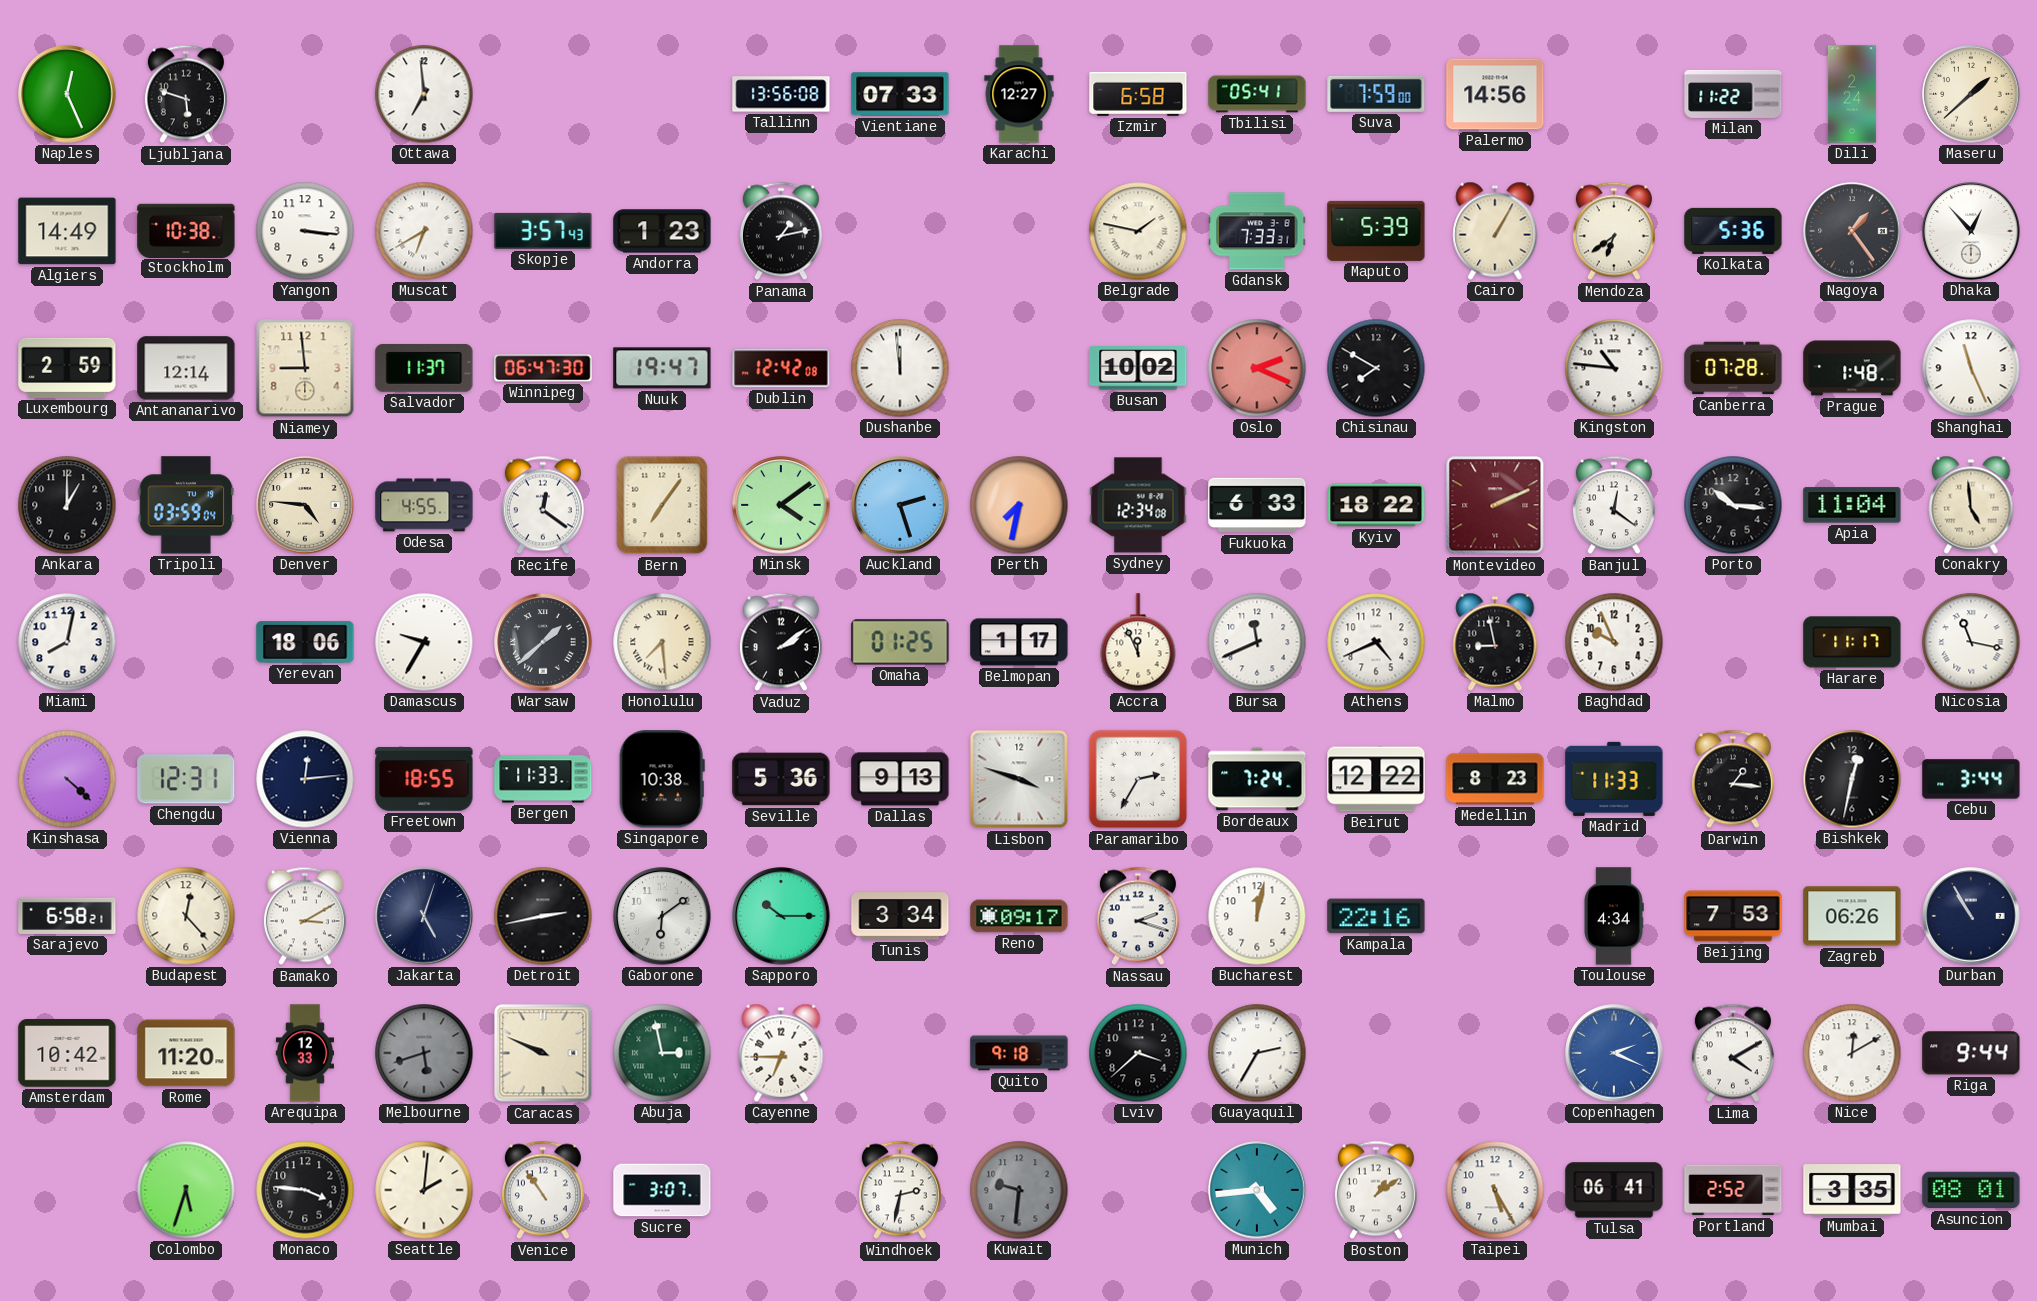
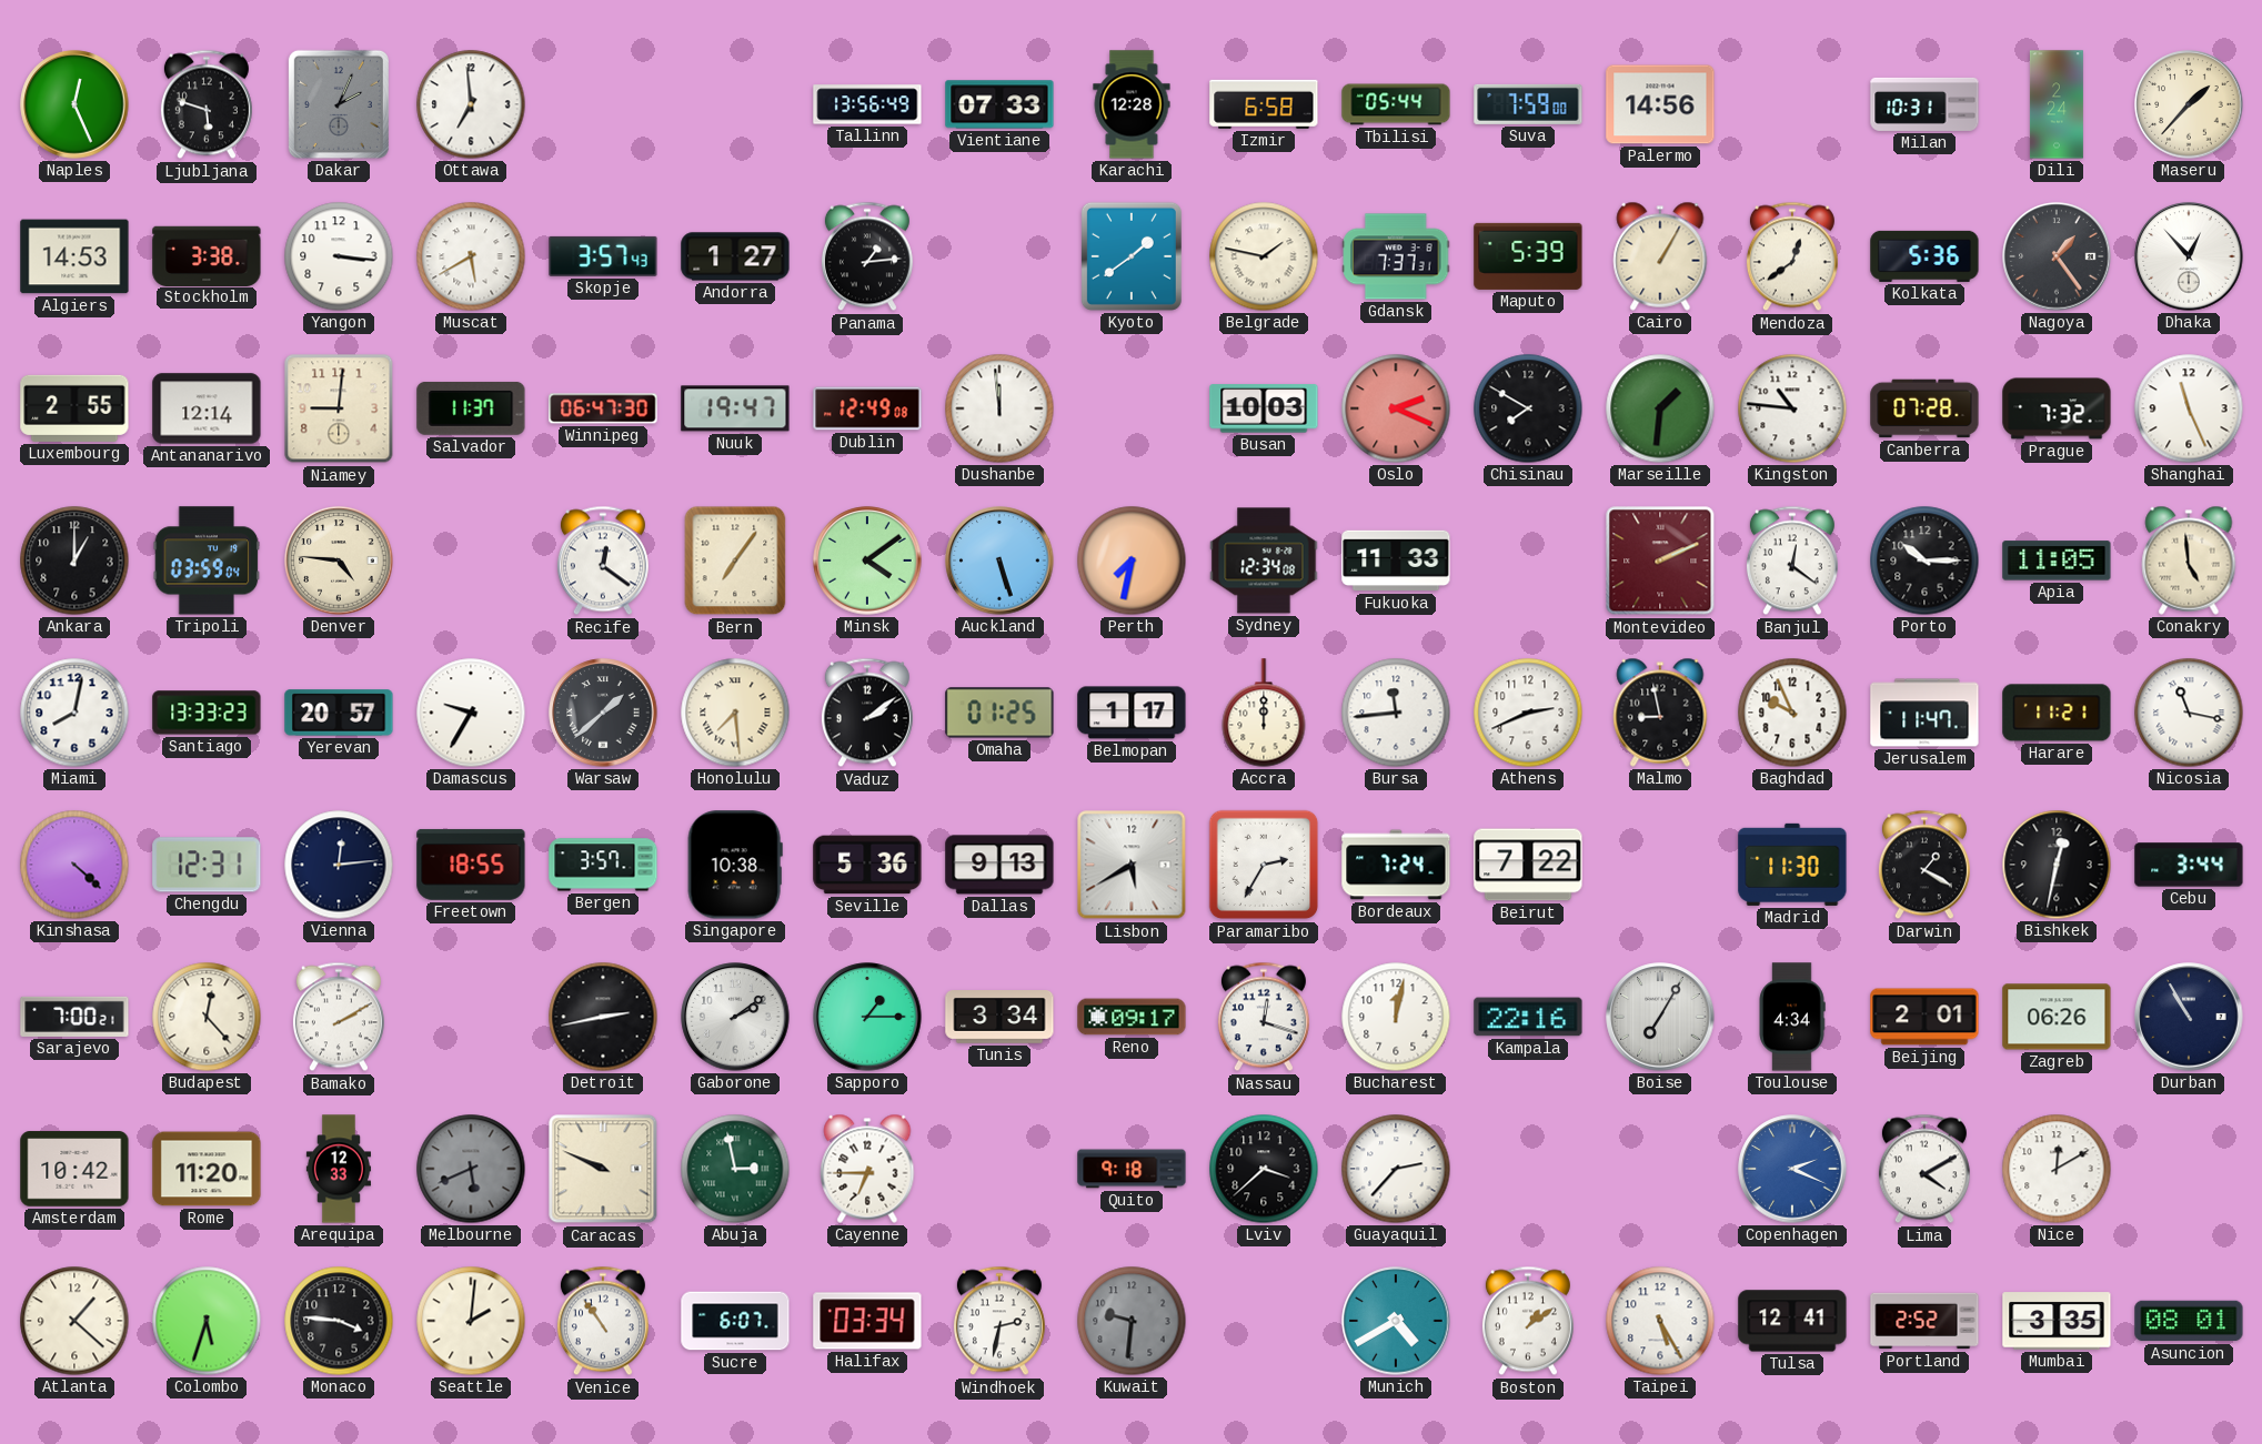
Dakar: none -> 2:04
Tallinn: 13:56:08 -> 13:56:49
Karachi: 12:27 -> 12:28
Tbilisi: 05:41 -> 05:44
Milan: 11:22 -> 10:31
Maseru: 1:38 -> 1:37
Algiers: 14:49 -> 14:53
Stockholm: 10:38 -> 3:38
Muscat: 6:40 -> 5:40
Andorra: 1:23 -> 1:27
Panama: 1:13 -> 1:14
Kyoto: none -> 1:39
Gdansk: 7:33 -> 7:37
Mendoza: 6:39 -> 12:39
Luxembourg: 2:59 -> 2:55
Niamey: 8:59 -> 9:01
Dublin: 12:42 -> 12:49
Busan: 10:02 -> 10:03
Marseille: none -> 1:31
Prague: 1:48 -> 7:32
Odesa: 4:55 -> none
Auckland: 2:27 -> 5:27
Fukuoka: 6:33 -> 11:33
Kyiv: 18:22 -> none
Porto: 10:16 -> 10:15
Apia: 11:04 -> 11:05
Santiago: none -> 13:33
Yerevan: 18:06 -> 20:57
Accra: 11:56 -> 12:00
Bursa: 11:41 -> 11:44
Athens: 4:41 -> 2:41
Jerusalem: none -> 11:47
Harare: 11:17 -> 11:21
Bergen: 11:33 -> 3:57
Lisbon: 3:48 -> 5:40
Beirut: 12:22 -> 7:22
Medellin: 8:23 -> none
Madrid: 11:33 -> 11:30
Darwin: 1:16 -> 1:20
Sarajevo: 6:58 -> 7:00
Bamako: 3:10 -> 2:10
Jakarta: 5:03 -> none
Gaborone: 6:09 -> 2:09
Sapporo: 10:15 -> 1:15
Nassau: 2:18 -> 12:18
Boise: none -> 7:05
Beijing: 7:53 -> 2:01
Melbourne: 5:42 -> 5:41
Guayaquil: 2:35 -> 2:37
Riga: 9:44 -> none
Atlanta: none -> 1:22
Sucre: 3:07 -> 6:07
Halifax: none -> 03:34
Munich: 4:44 -> 4:40
Tulsa: 06:41 -> 12:41
